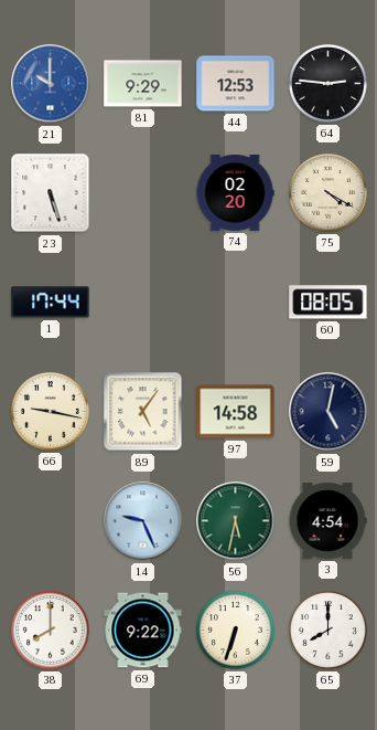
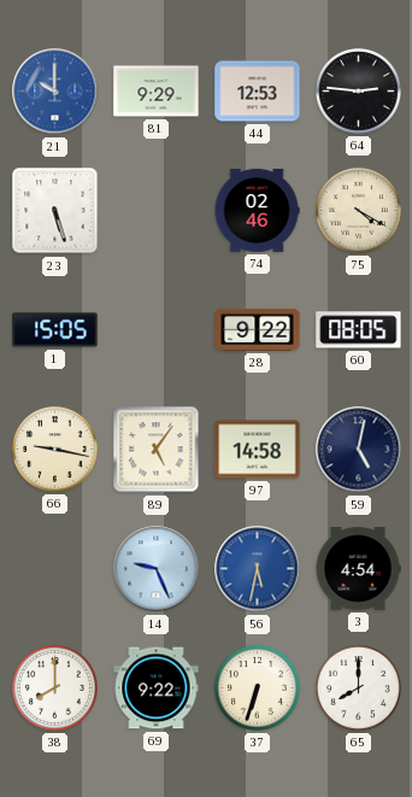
74: 02:20 -> 02:46
1: 17:44 -> 15:05
28: none -> 9:22
56 dial: green -> blue
